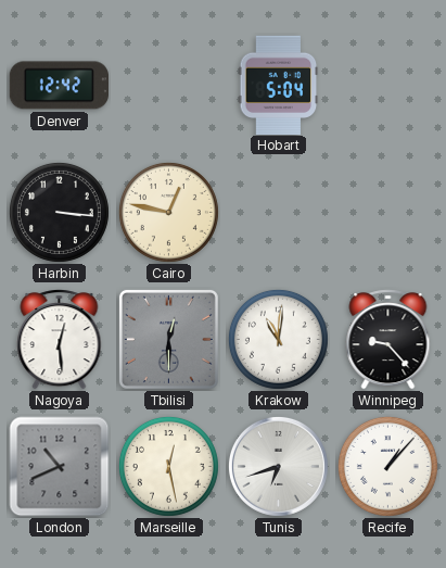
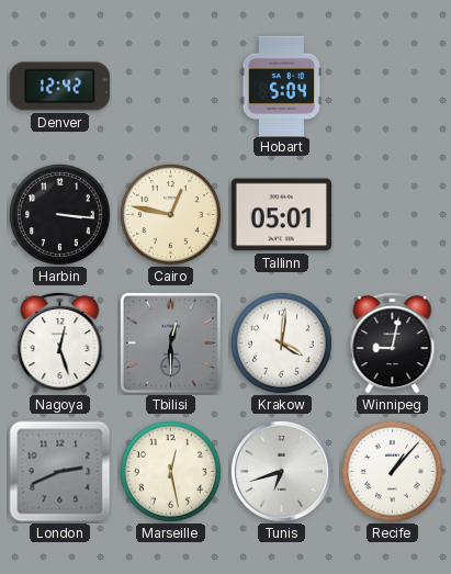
Tallinn: none -> 05:01
Nagoya: 12:29 -> 12:27
Krakow: 11:01 -> 4:01
Winnipeg: 9:23 -> 9:02
London: 10:41 -> 2:41
